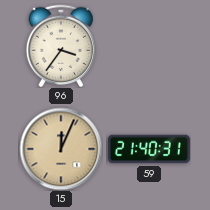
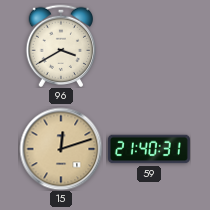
96: 3:36 -> 3:40
15: 12:04 -> 12:12
